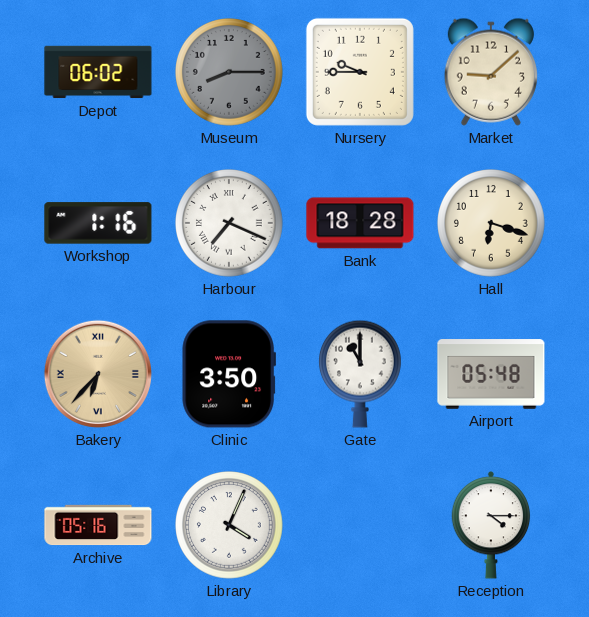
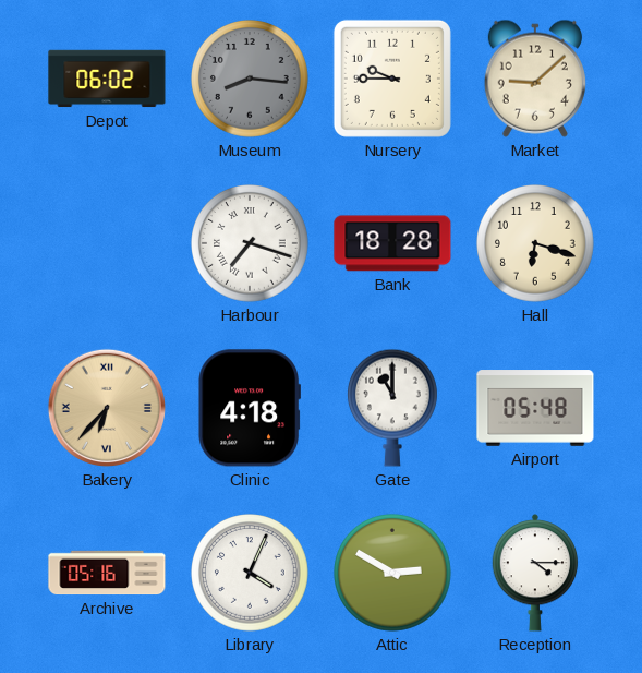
Museum: 8:15 -> 8:16
Workshop: 1:16 -> none
Harbour: 7:19 -> 7:18
Clinic: 3:50 -> 4:18
Attic: none -> 2:50
